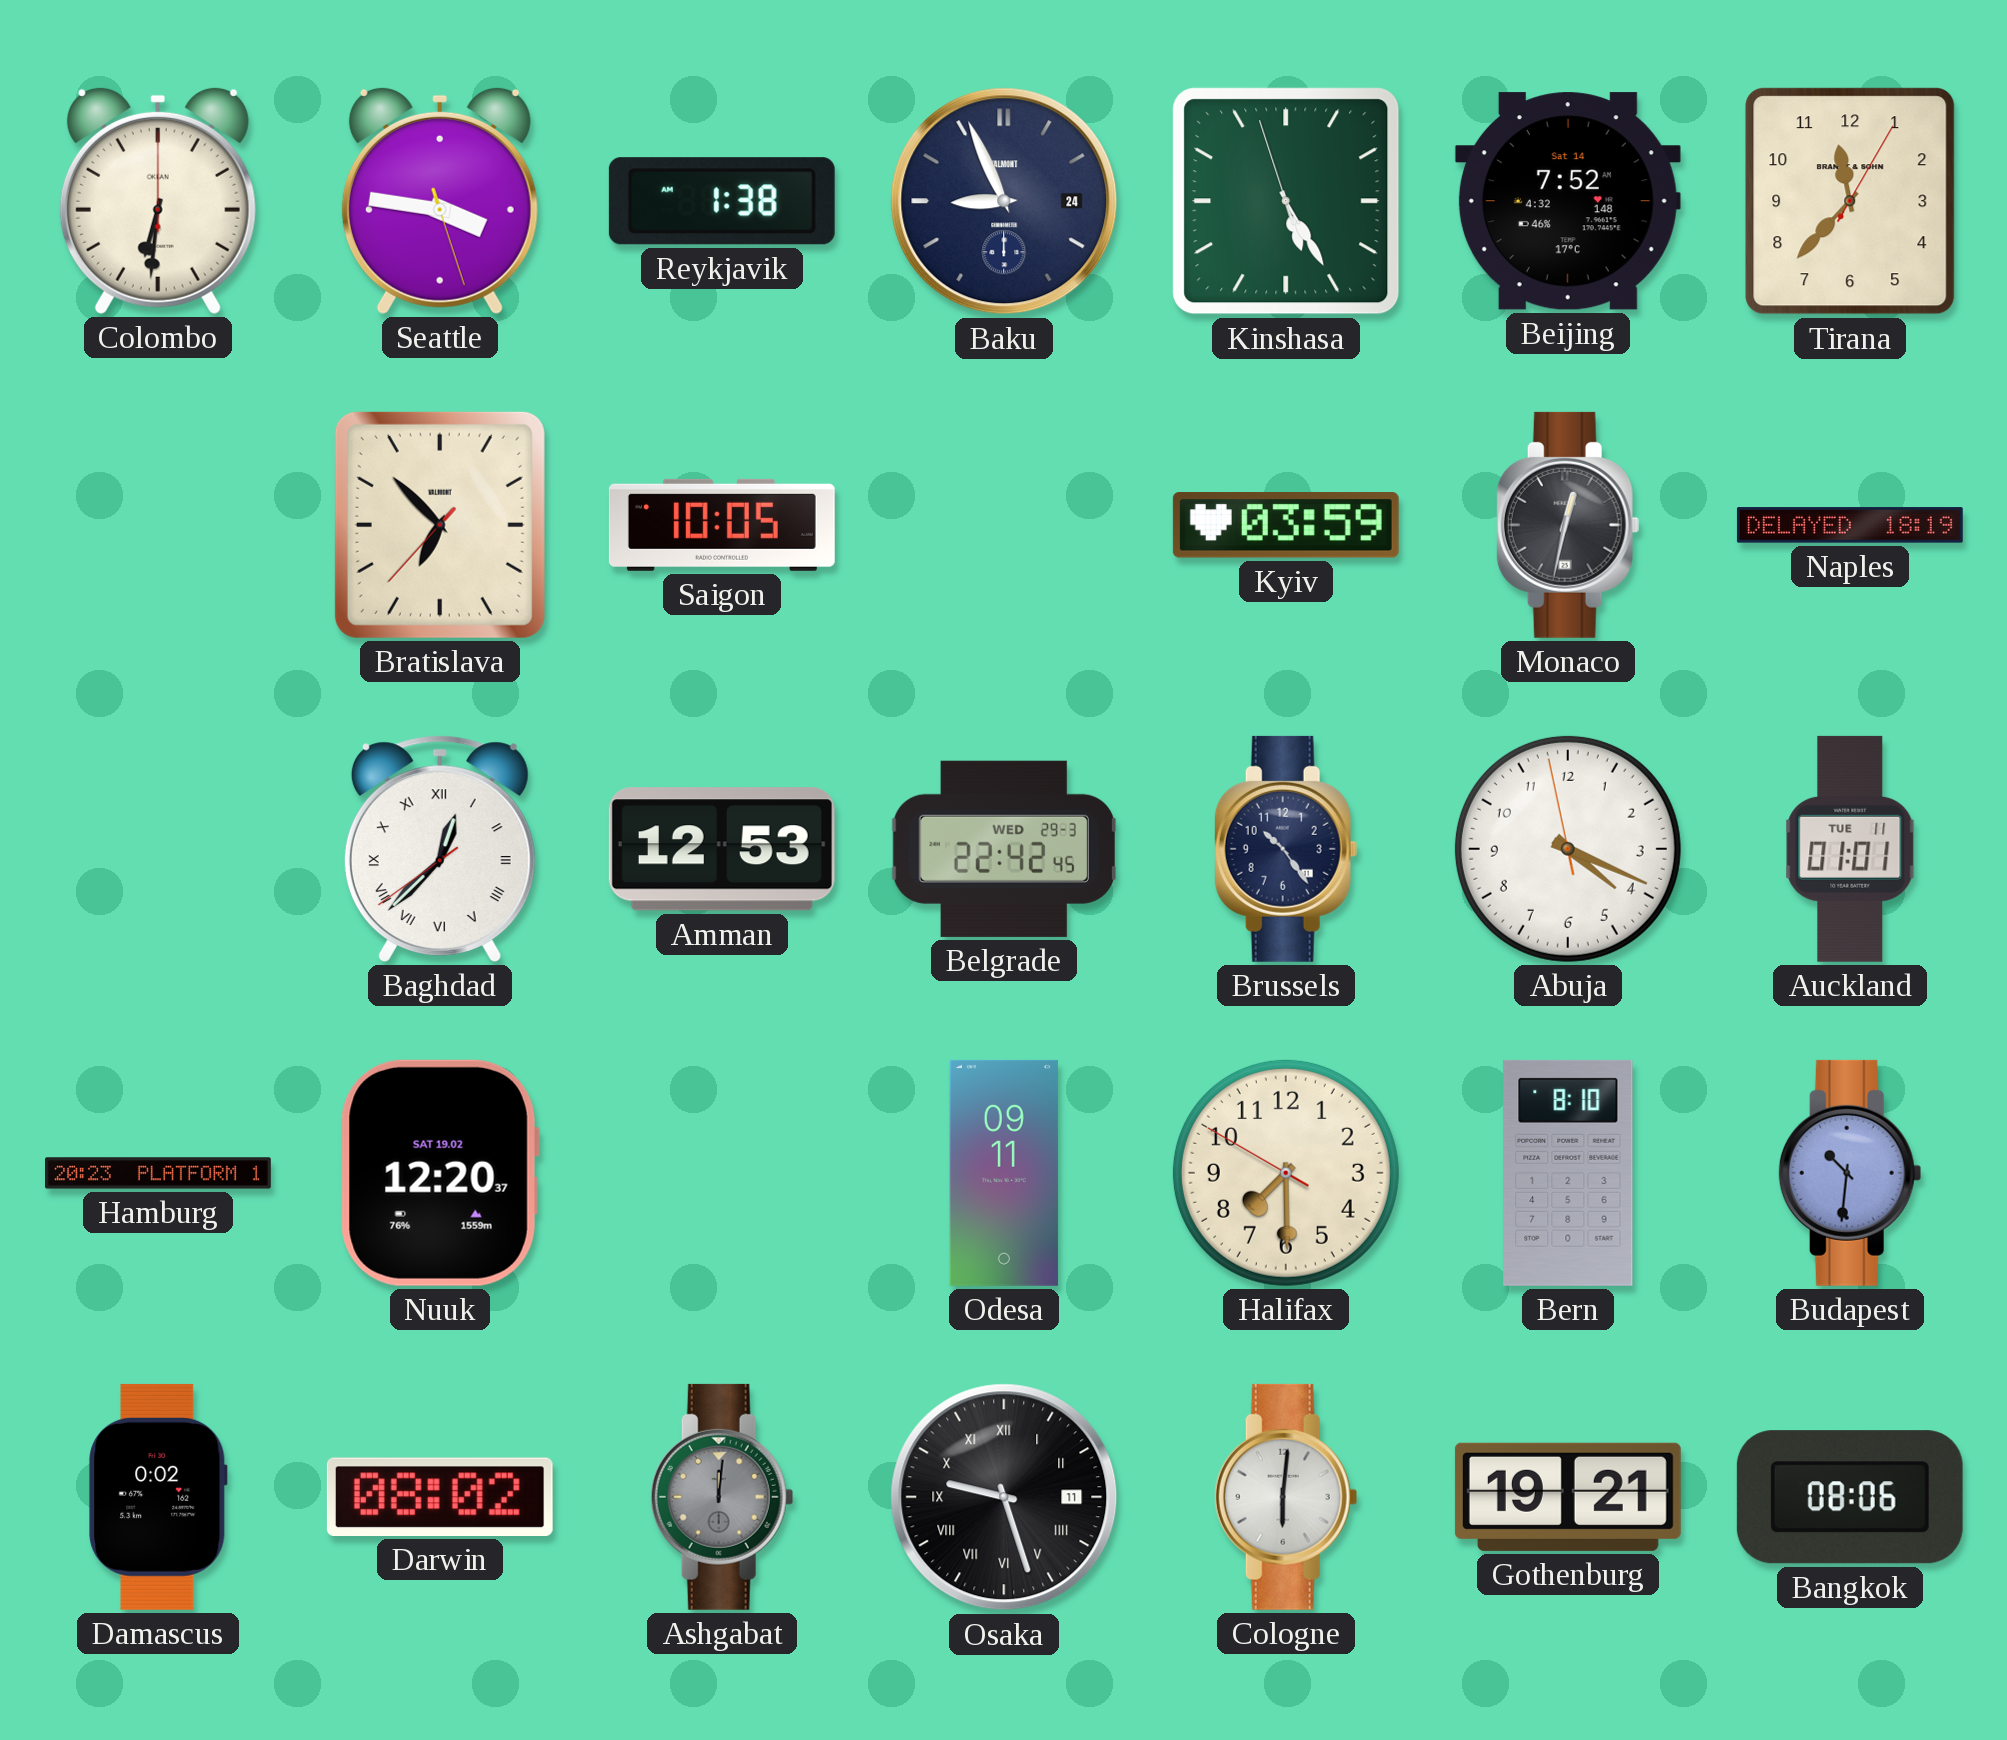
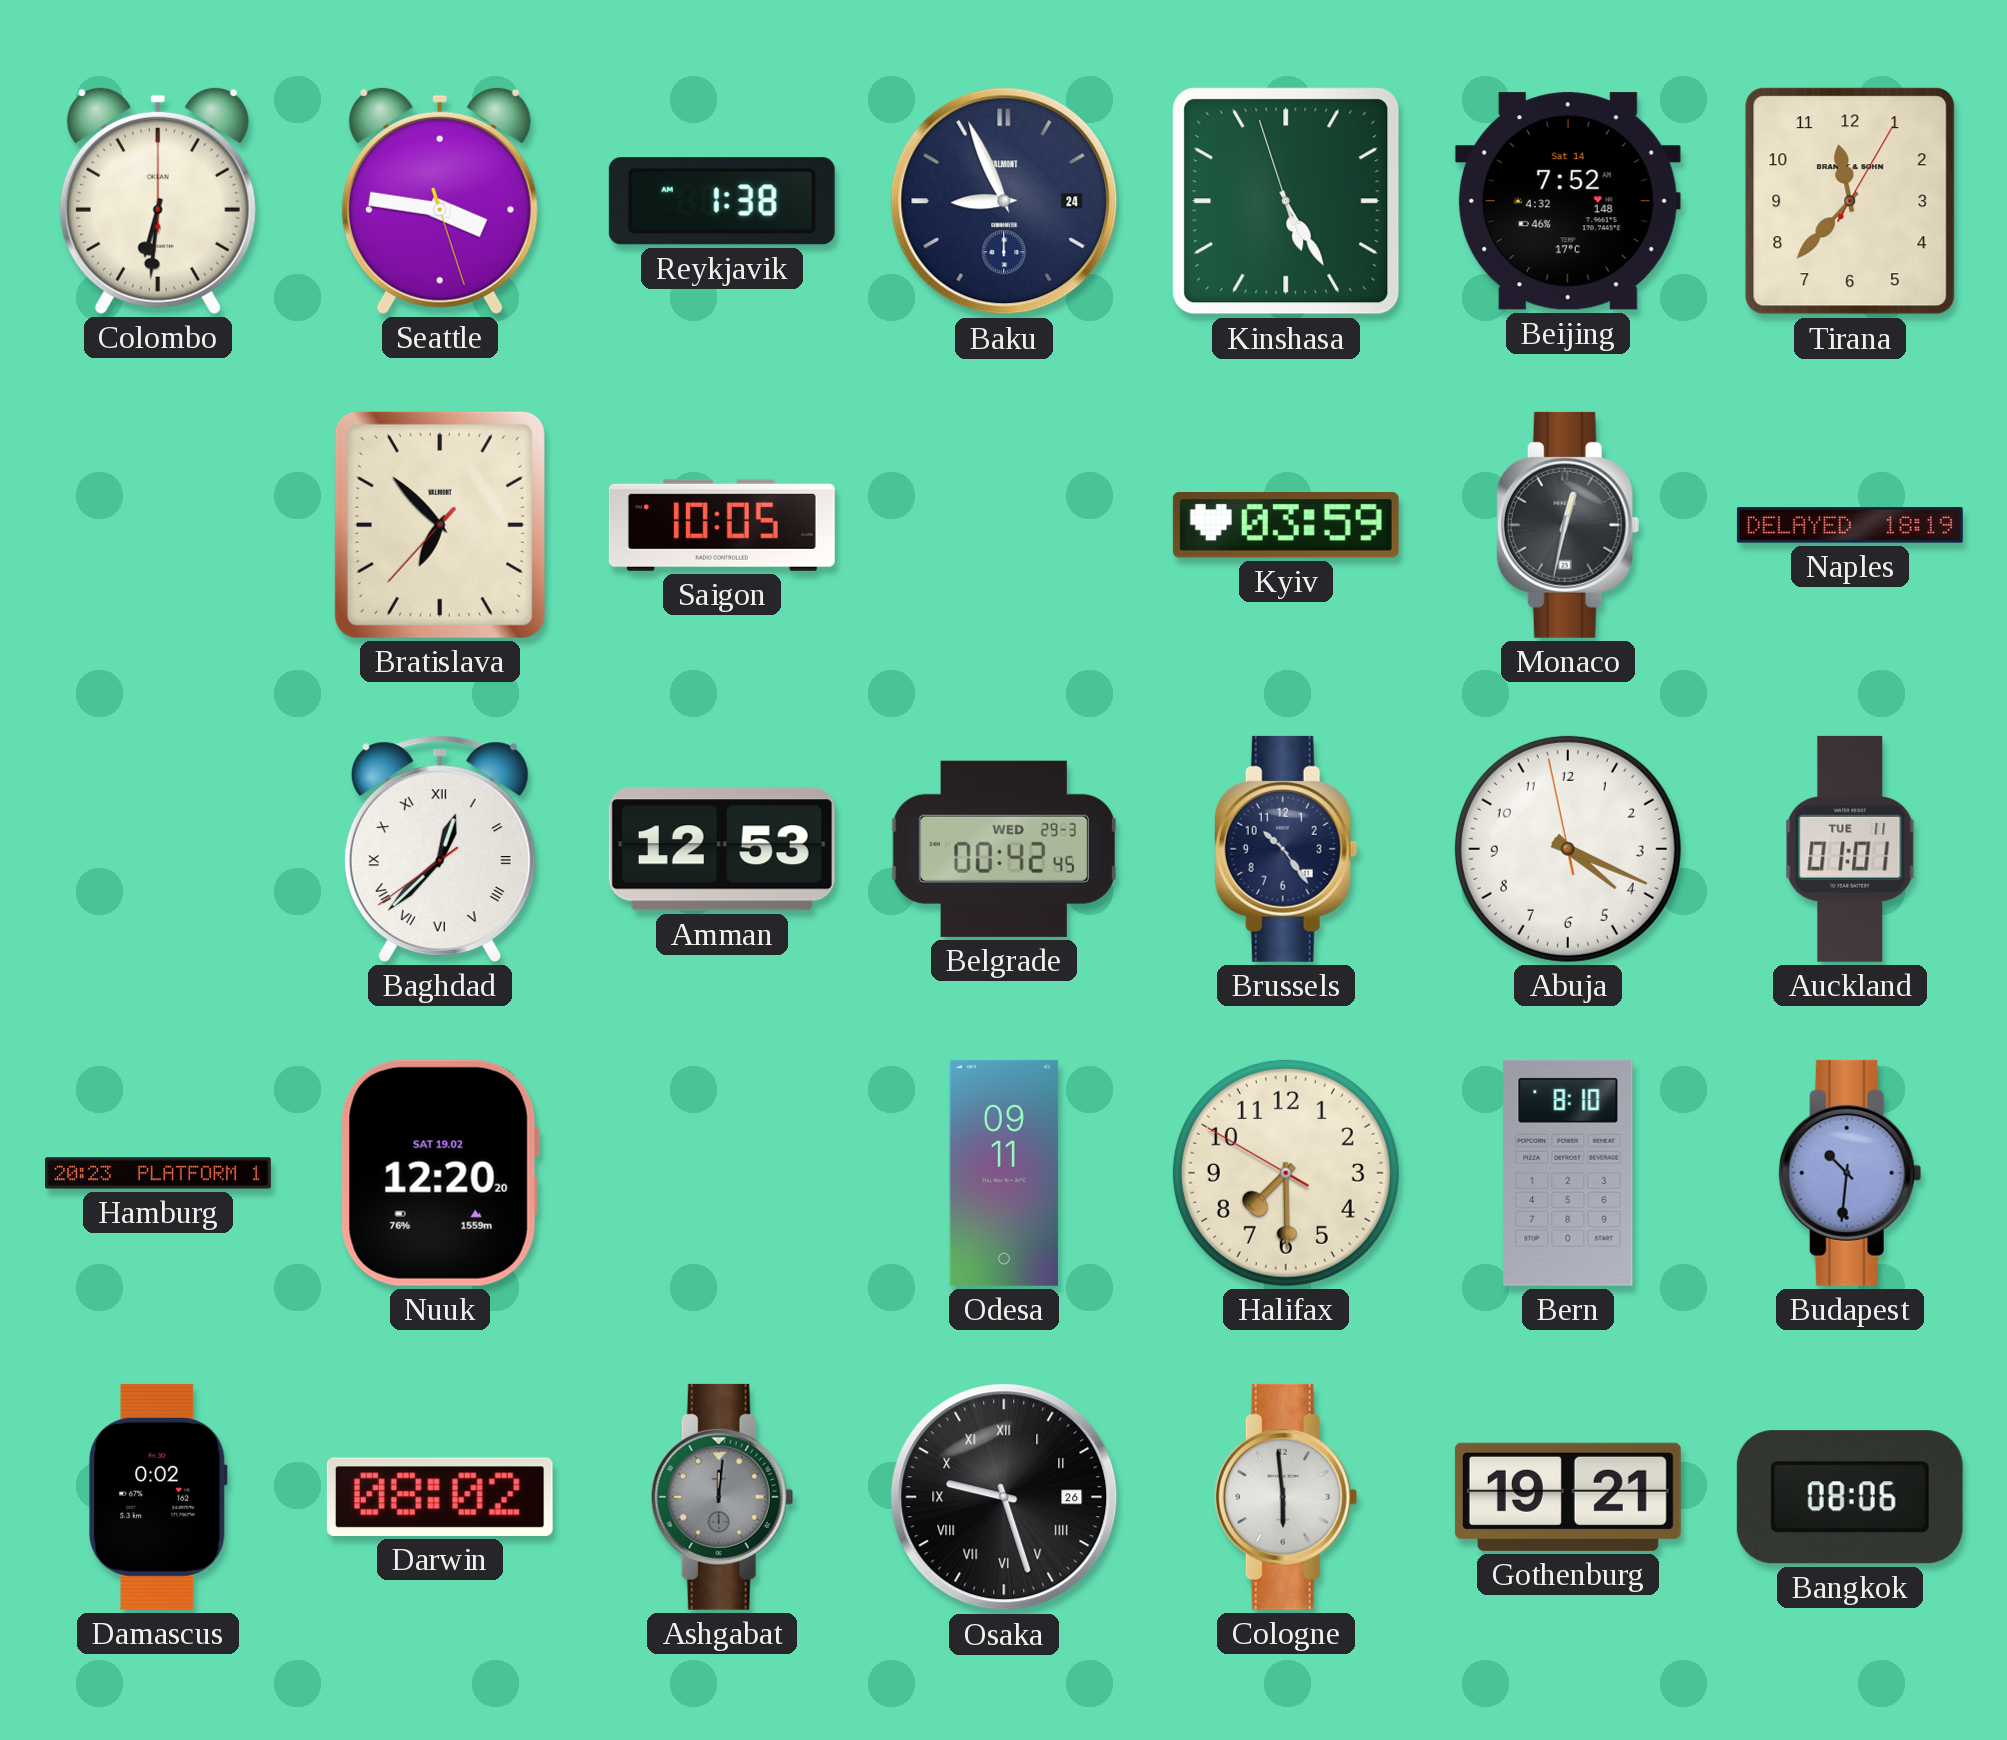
Belgrade: 22:42 -> 00:42
Nuuk: 12:20:37 -> 12:20:20
Osaka date: 11 -> 26
Cologne: 6:01 -> 5:59
